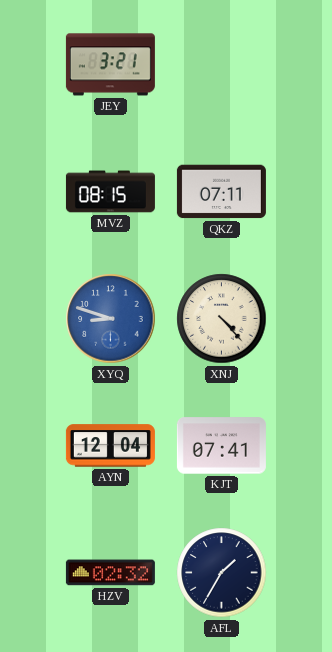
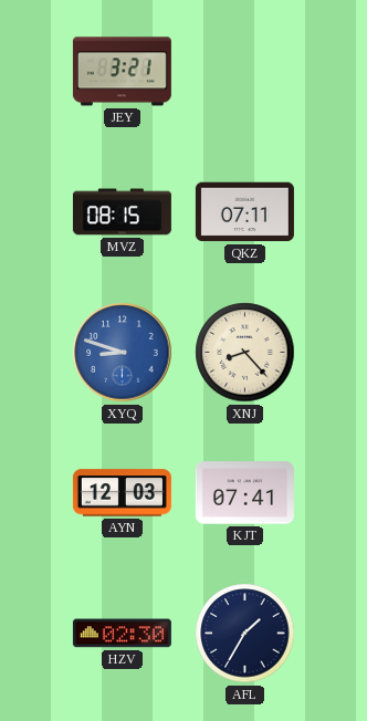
XNJ: 4:23 -> 8:23
AYN: 12:04 -> 12:03
HZV: 02:32 -> 02:30
